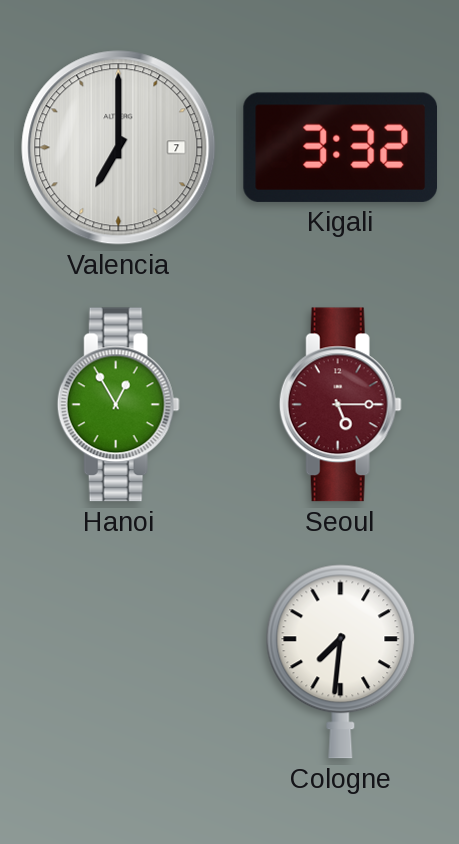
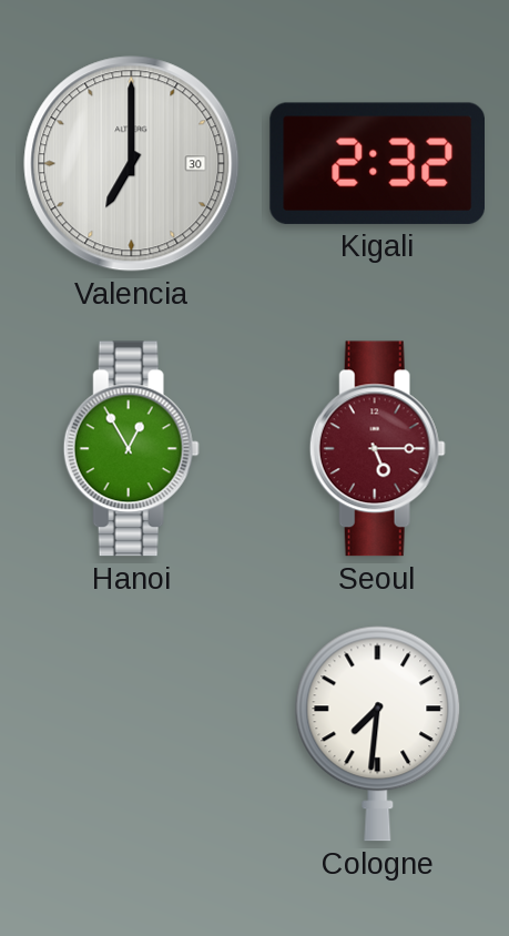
Valencia date: 7 -> 30
Kigali: 3:32 -> 2:32
